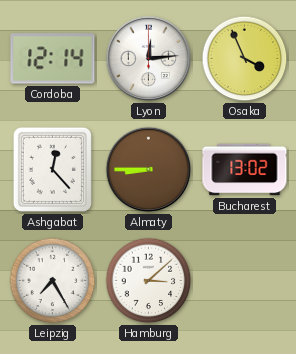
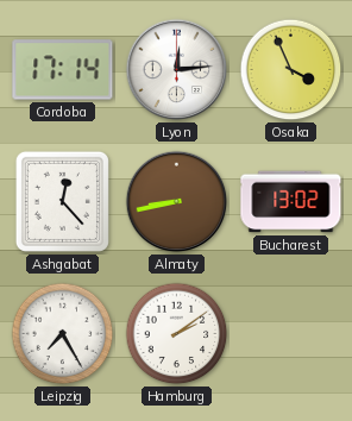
Cordoba: 12:14 -> 17:14
Almaty: 8:45 -> 8:43
Hamburg: 3:08 -> 2:09
